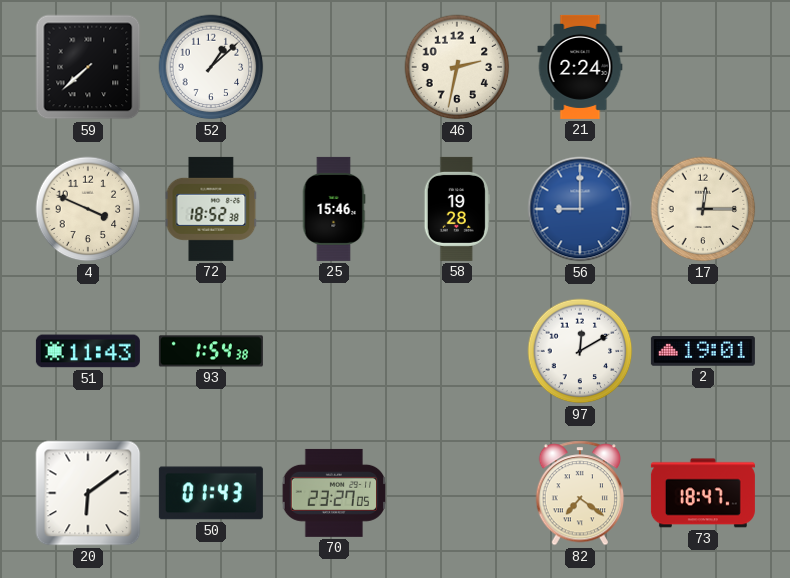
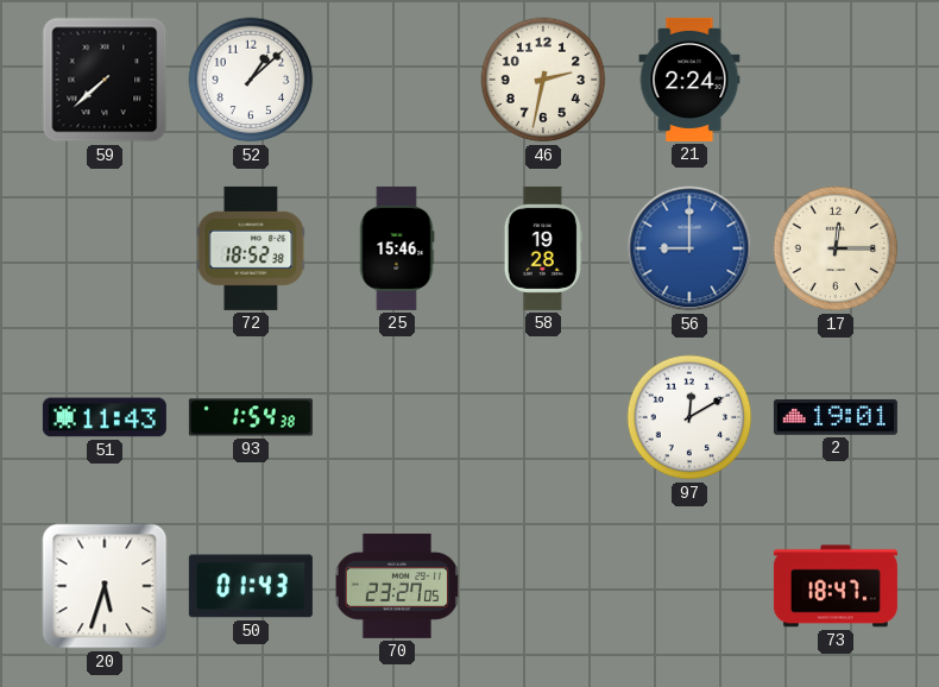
4: 3:49 -> none
20: 6:09 -> 5:33
82: 7:21 -> none
